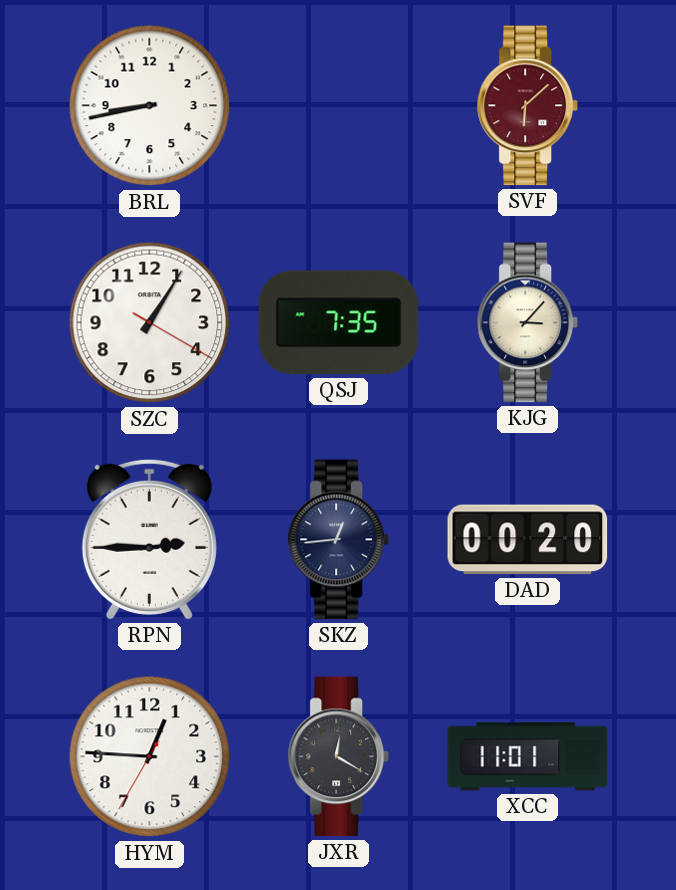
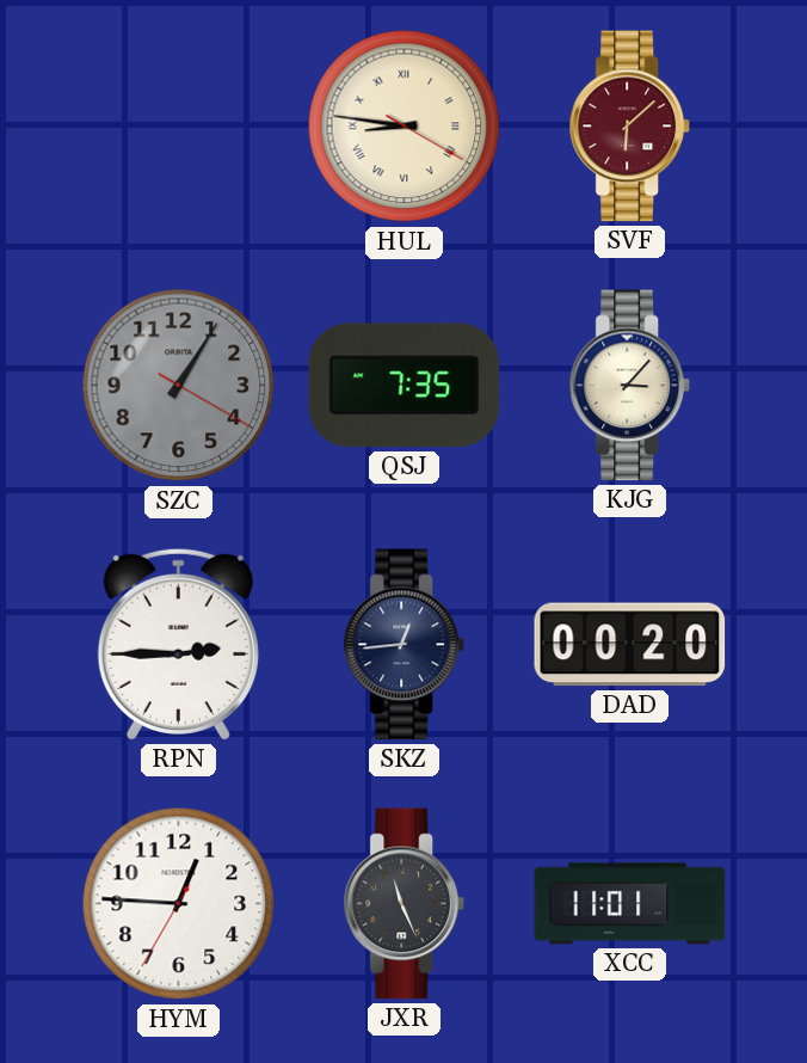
BRL: 8:43 -> none
HUL: none -> 8:46
SZC dial: white -> grey
JXR: 12:20 -> 11:26
